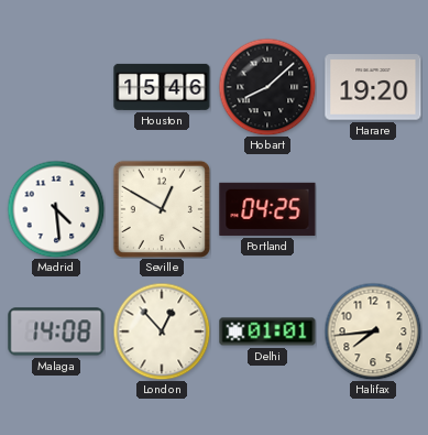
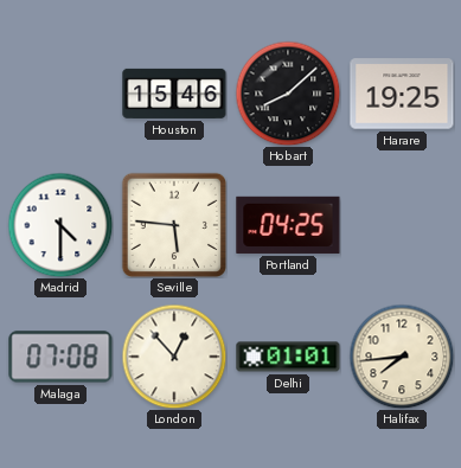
Harare: 19:20 -> 19:25
Madrid: 4:29 -> 4:30
Seville: 12:50 -> 5:46
Malaga: 14:08 -> 07:08
